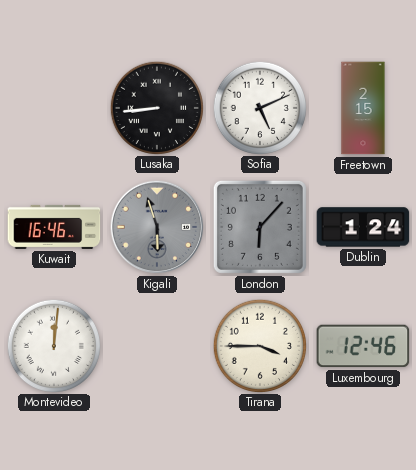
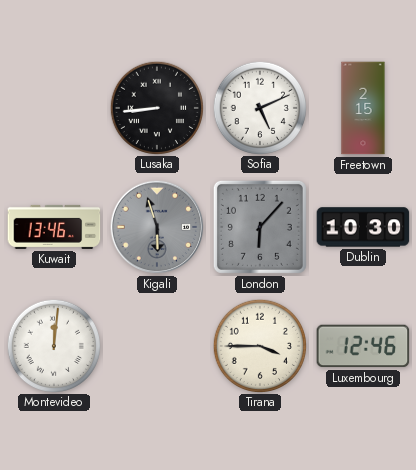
Kuwait: 16:46 -> 13:46
Dublin: 1:24 -> 10:30
